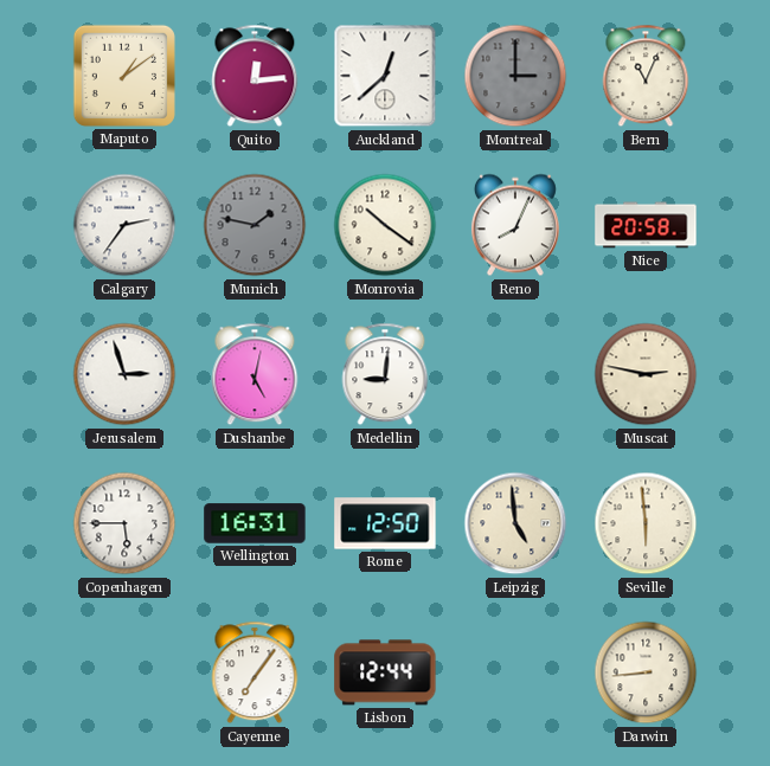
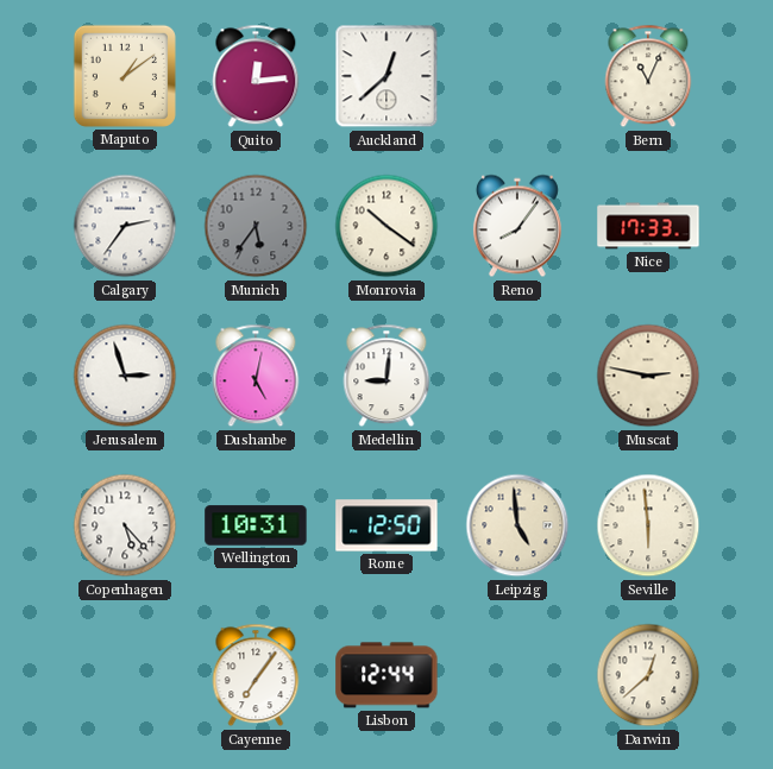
Montreal: 3:00 -> none
Munich: 1:47 -> 5:36
Reno: 8:04 -> 8:06
Nice: 20:58 -> 17:33
Copenhagen: 5:45 -> 5:23
Wellington: 16:31 -> 10:31
Darwin: 8:44 -> 12:38
